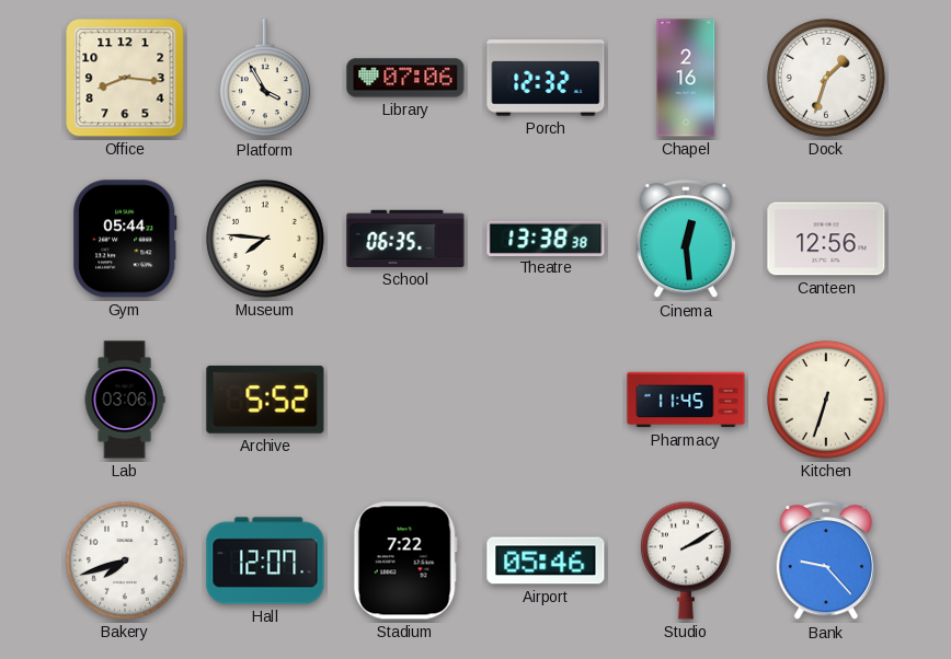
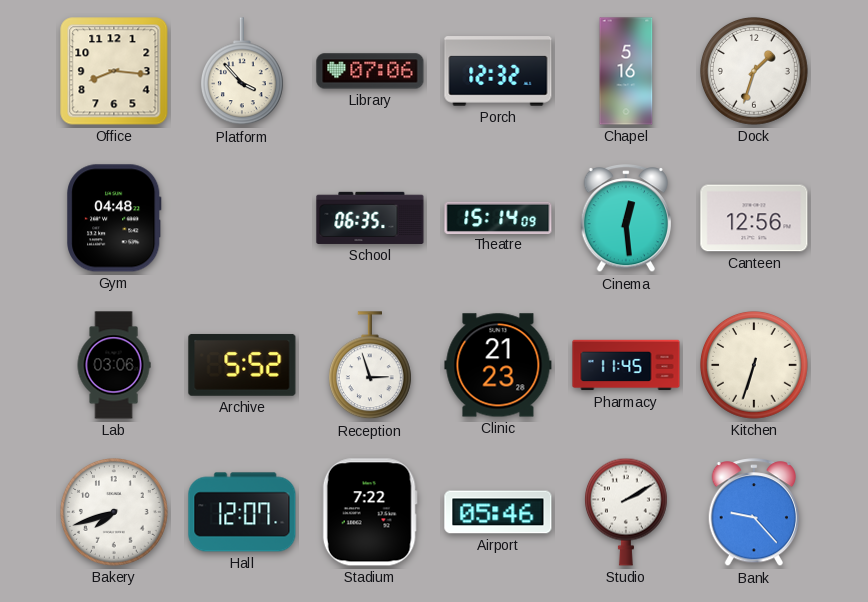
Platform: 3:55 -> 3:53
Chapel: 2:16 -> 5:16
Gym: 05:44 -> 04:48
Museum: 7:46 -> none
Theatre: 13:38 -> 15:14
Reception: none -> 2:57
Clinic: none -> 21:23
